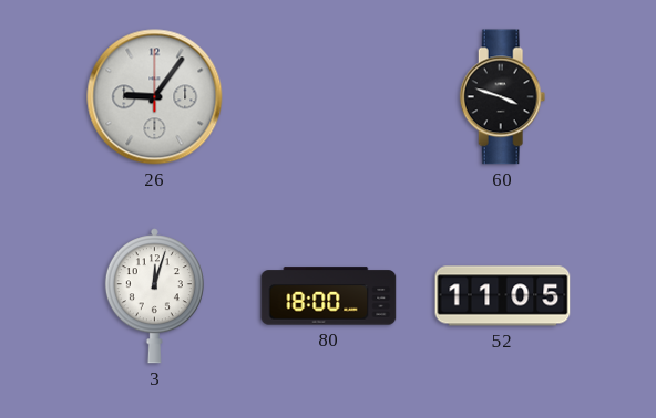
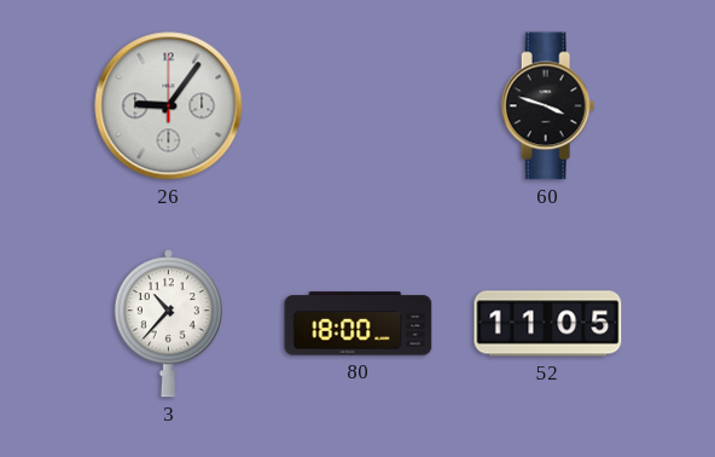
3: 12:03 -> 10:37
